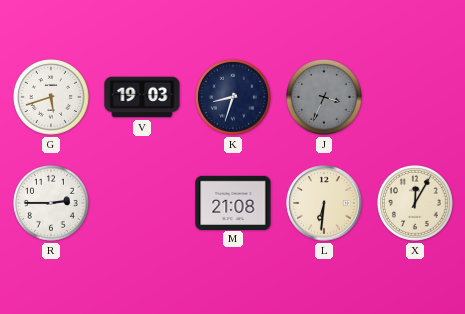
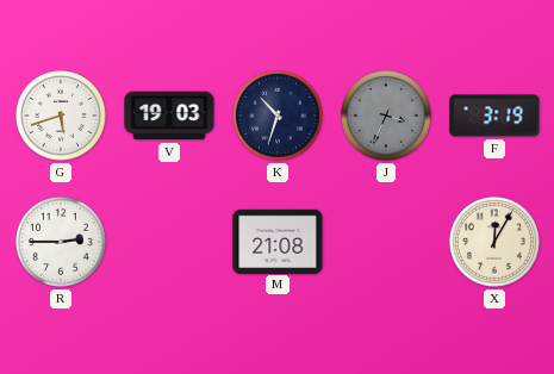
K: 8:33 -> 10:33
F: none -> 3:19
L: 6:31 -> none
